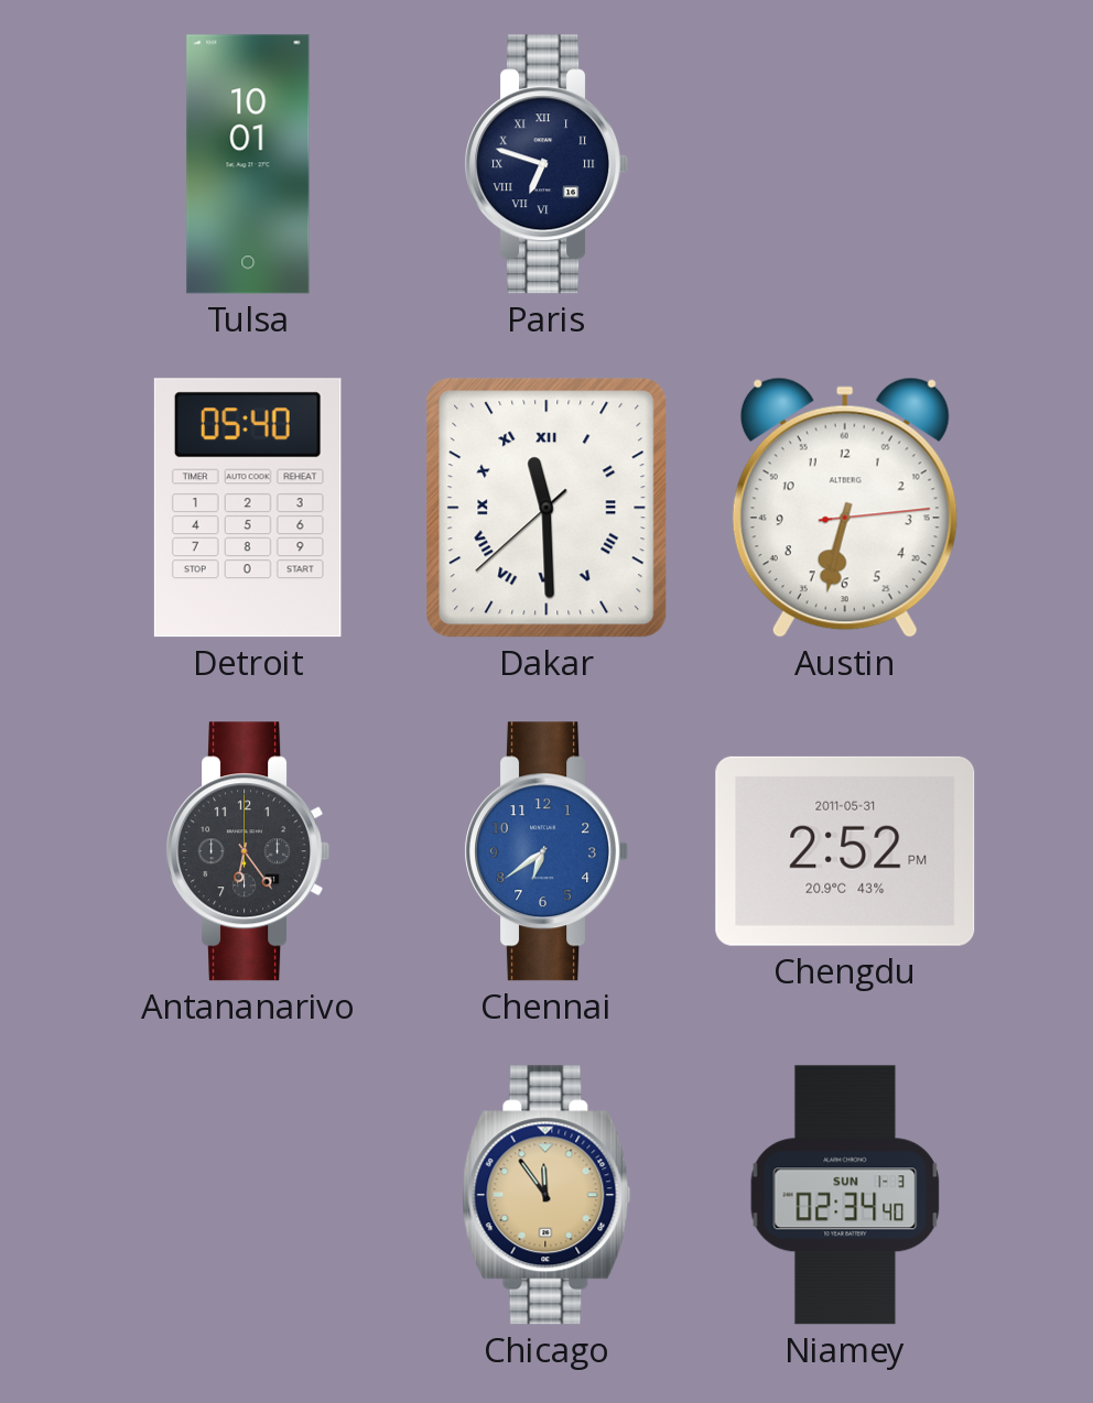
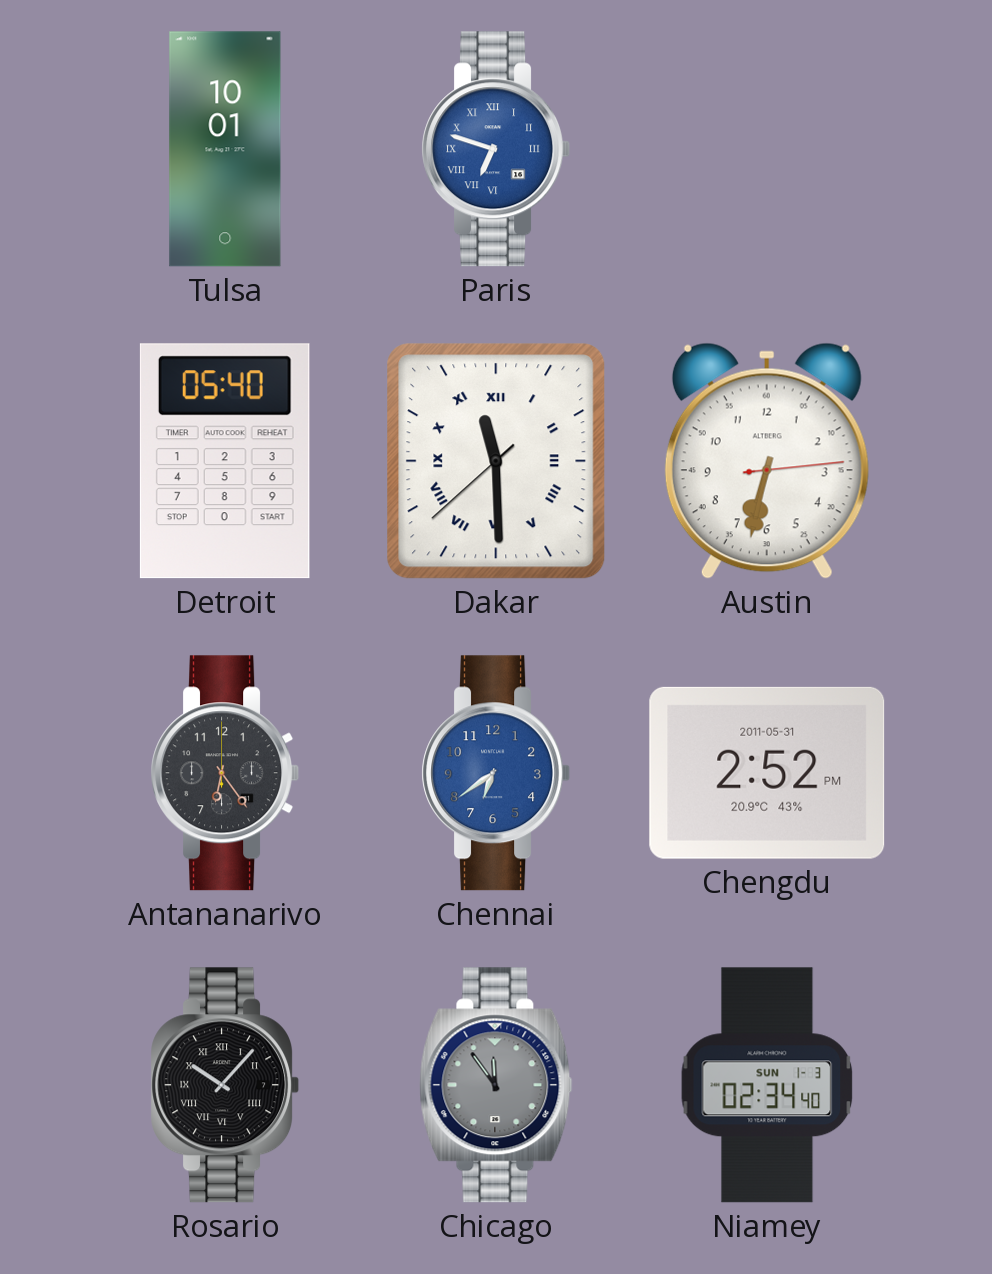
Paris dial: navy -> blue
Rosario: none -> 10:07
Chicago dial: champagne -> grey
